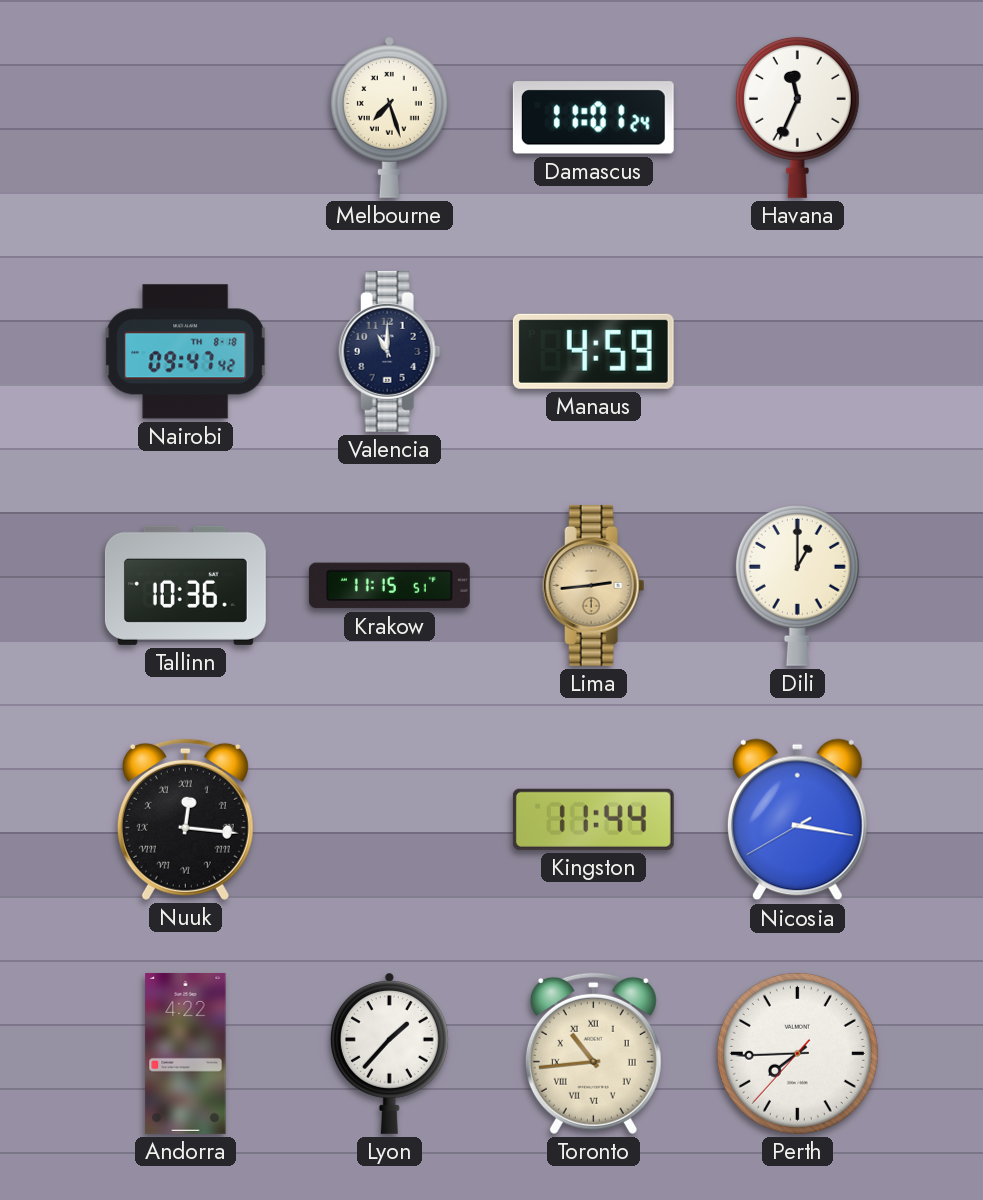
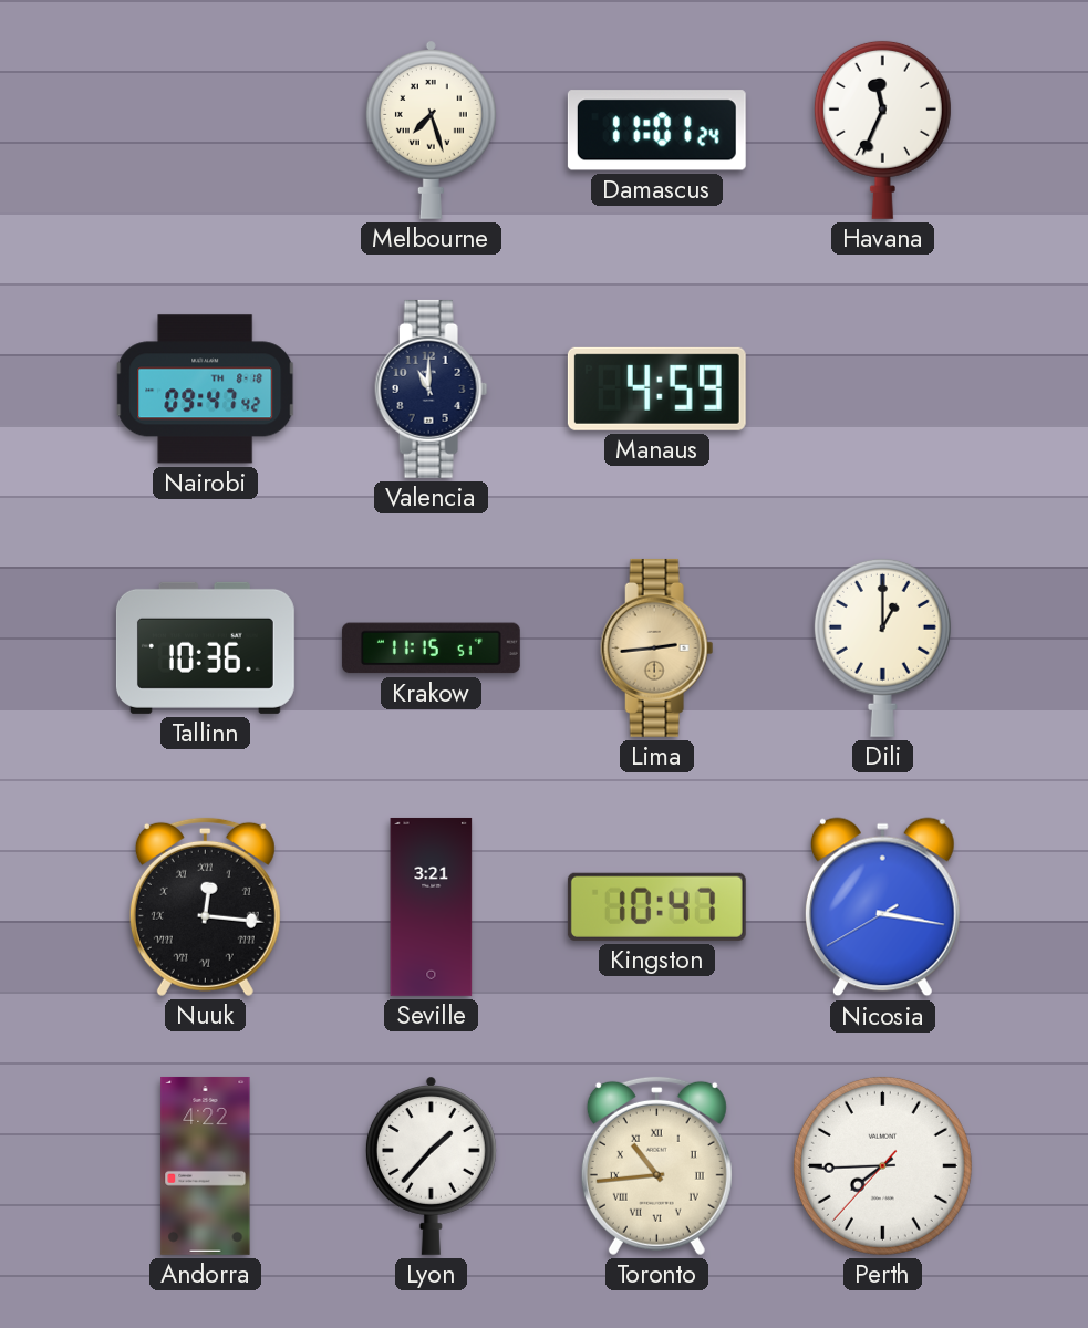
Seville: none -> 3:21
Kingston: 11:44 -> 10:47
